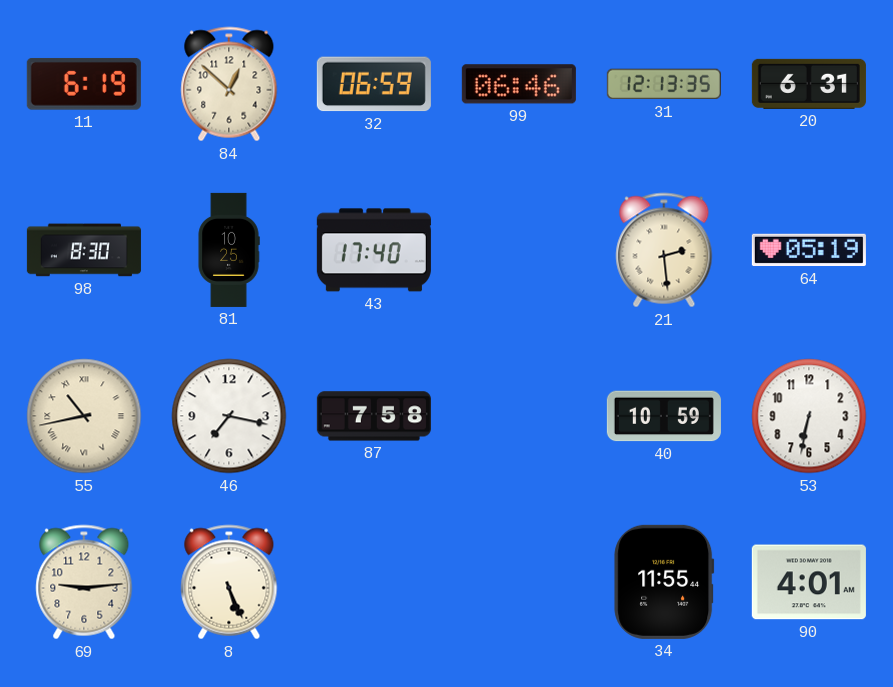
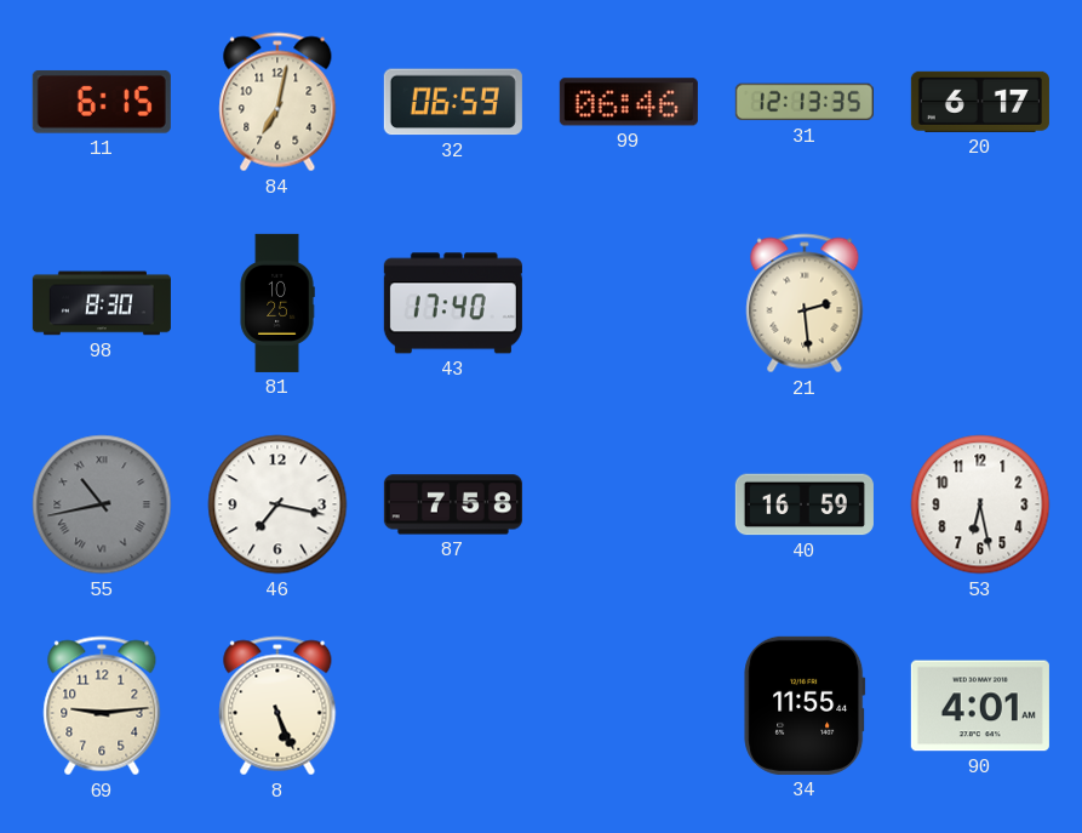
11: 6:19 -> 6:15
84: 12:52 -> 7:02
20: 6:31 -> 6:17
64: 05:19 -> none
55 dial: cream -> grey
40: 10:59 -> 16:59
53: 6:32 -> 6:28
